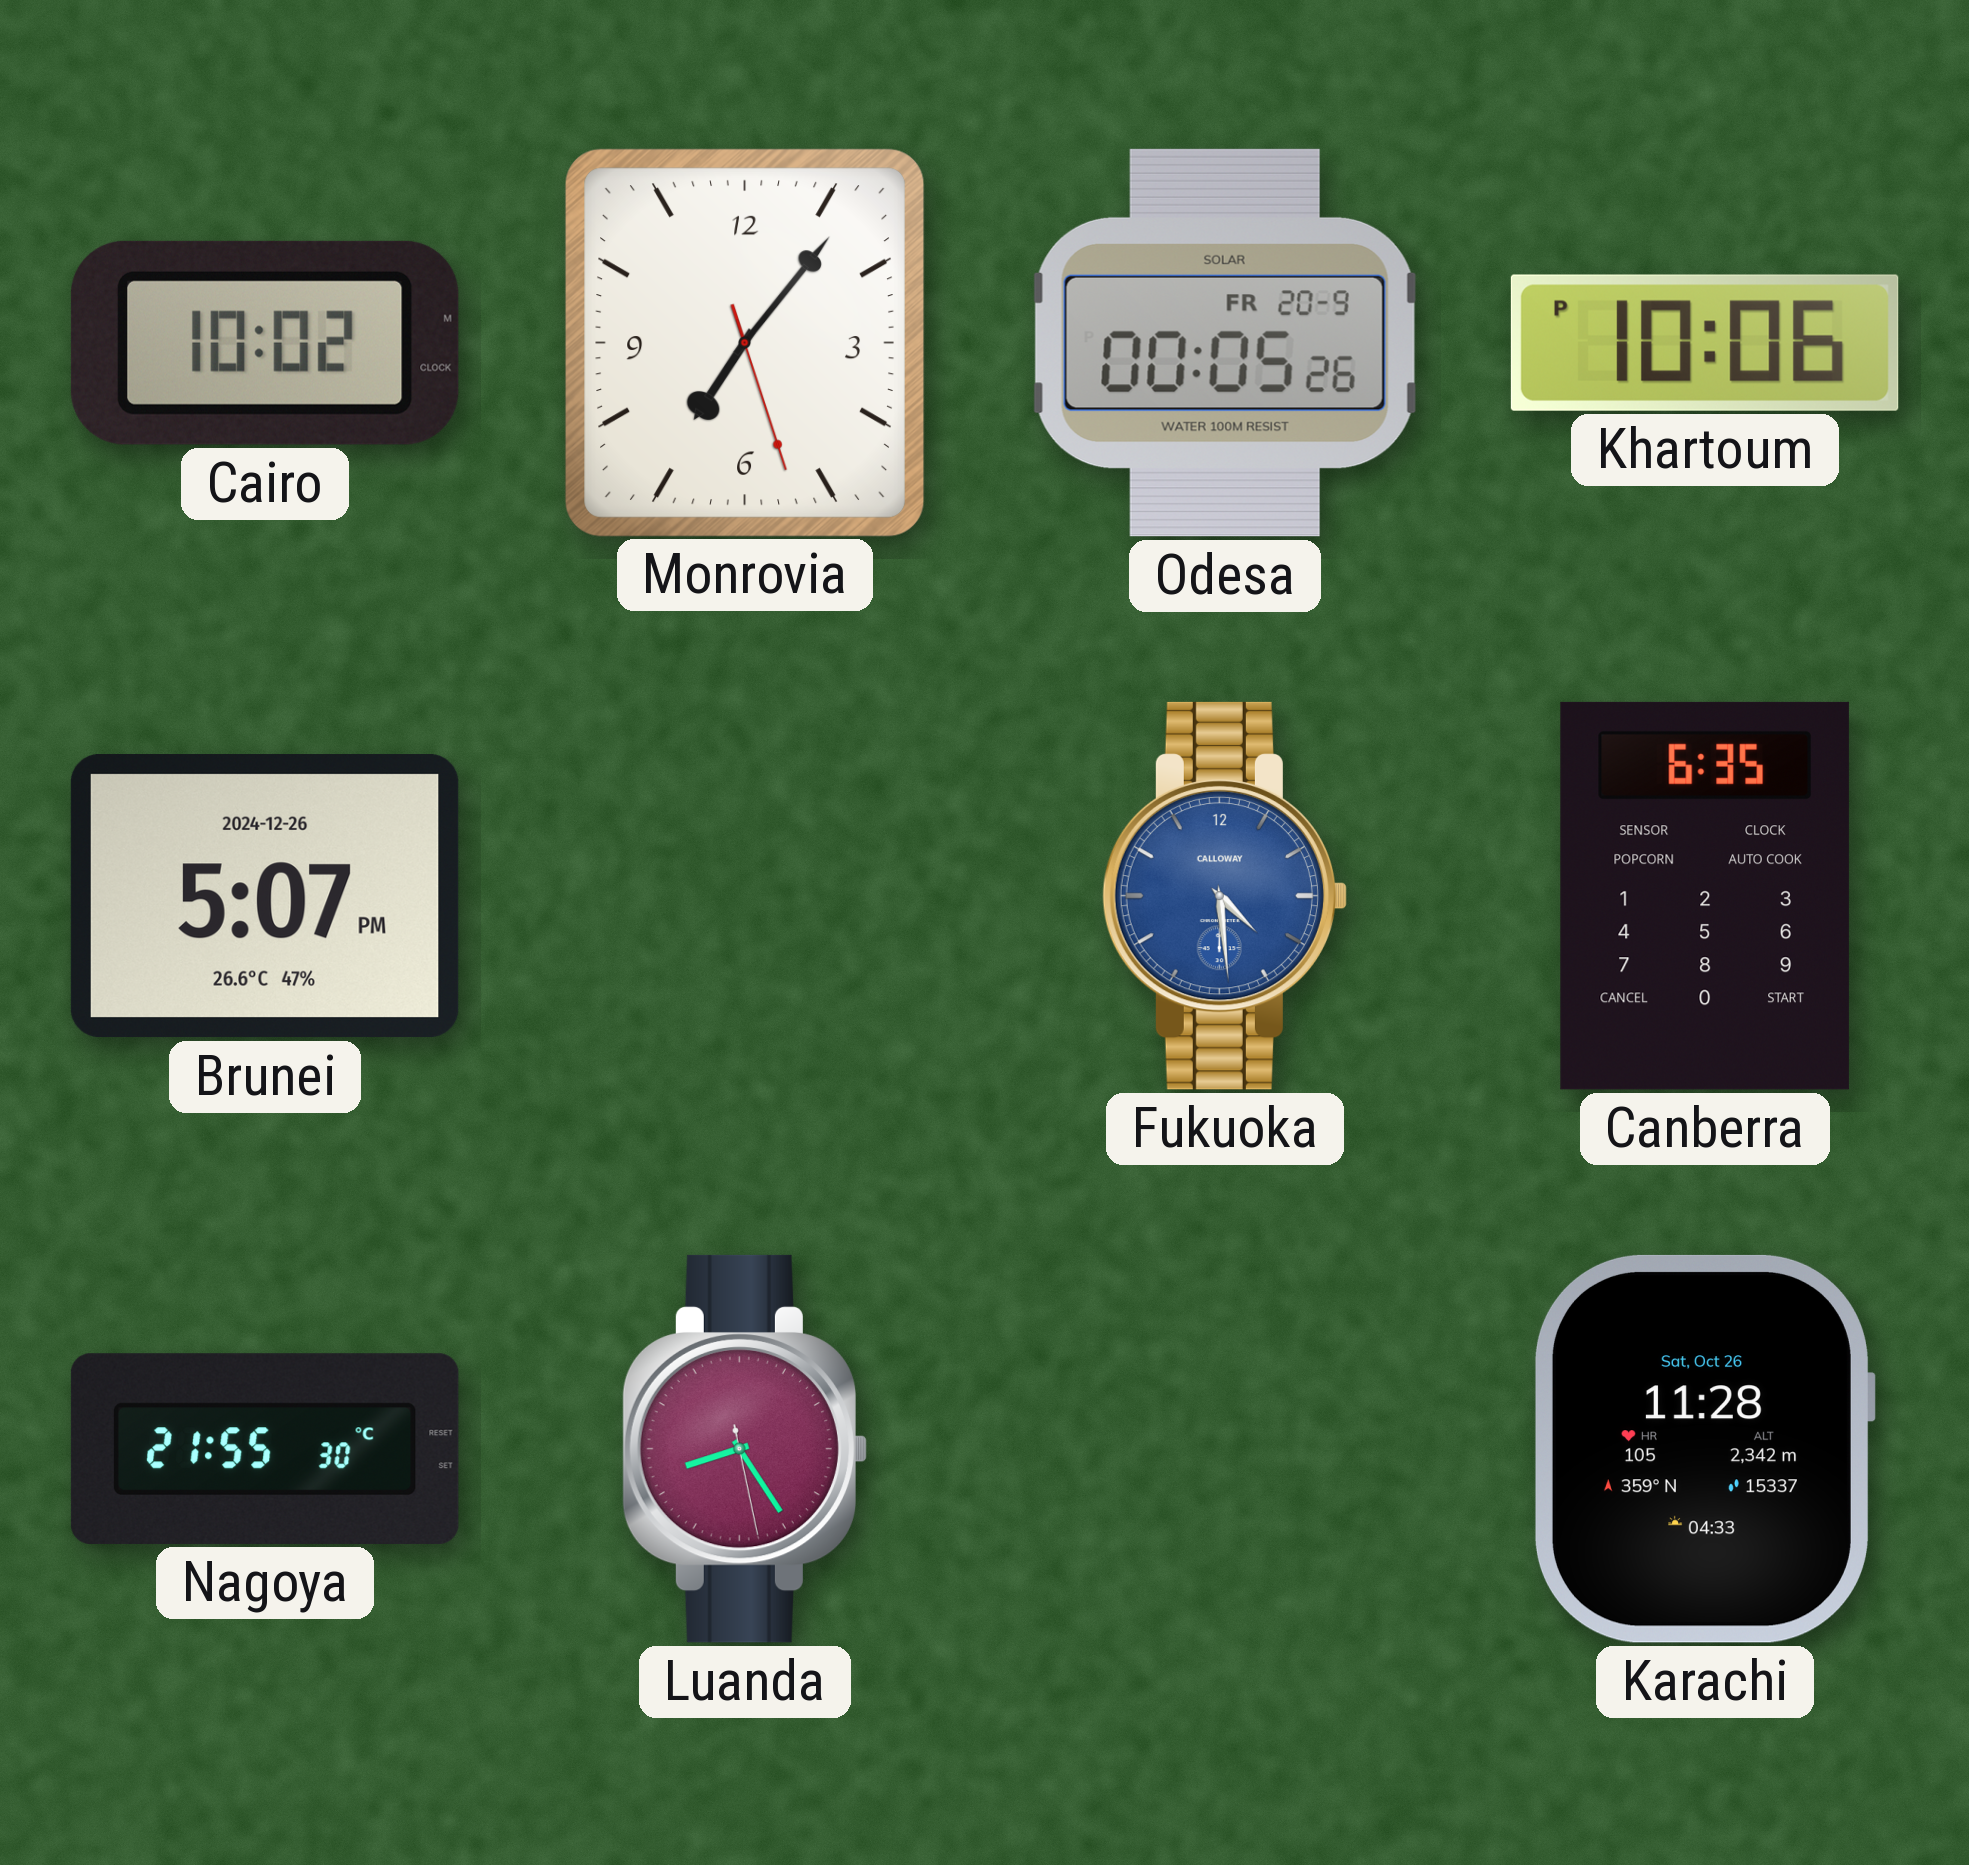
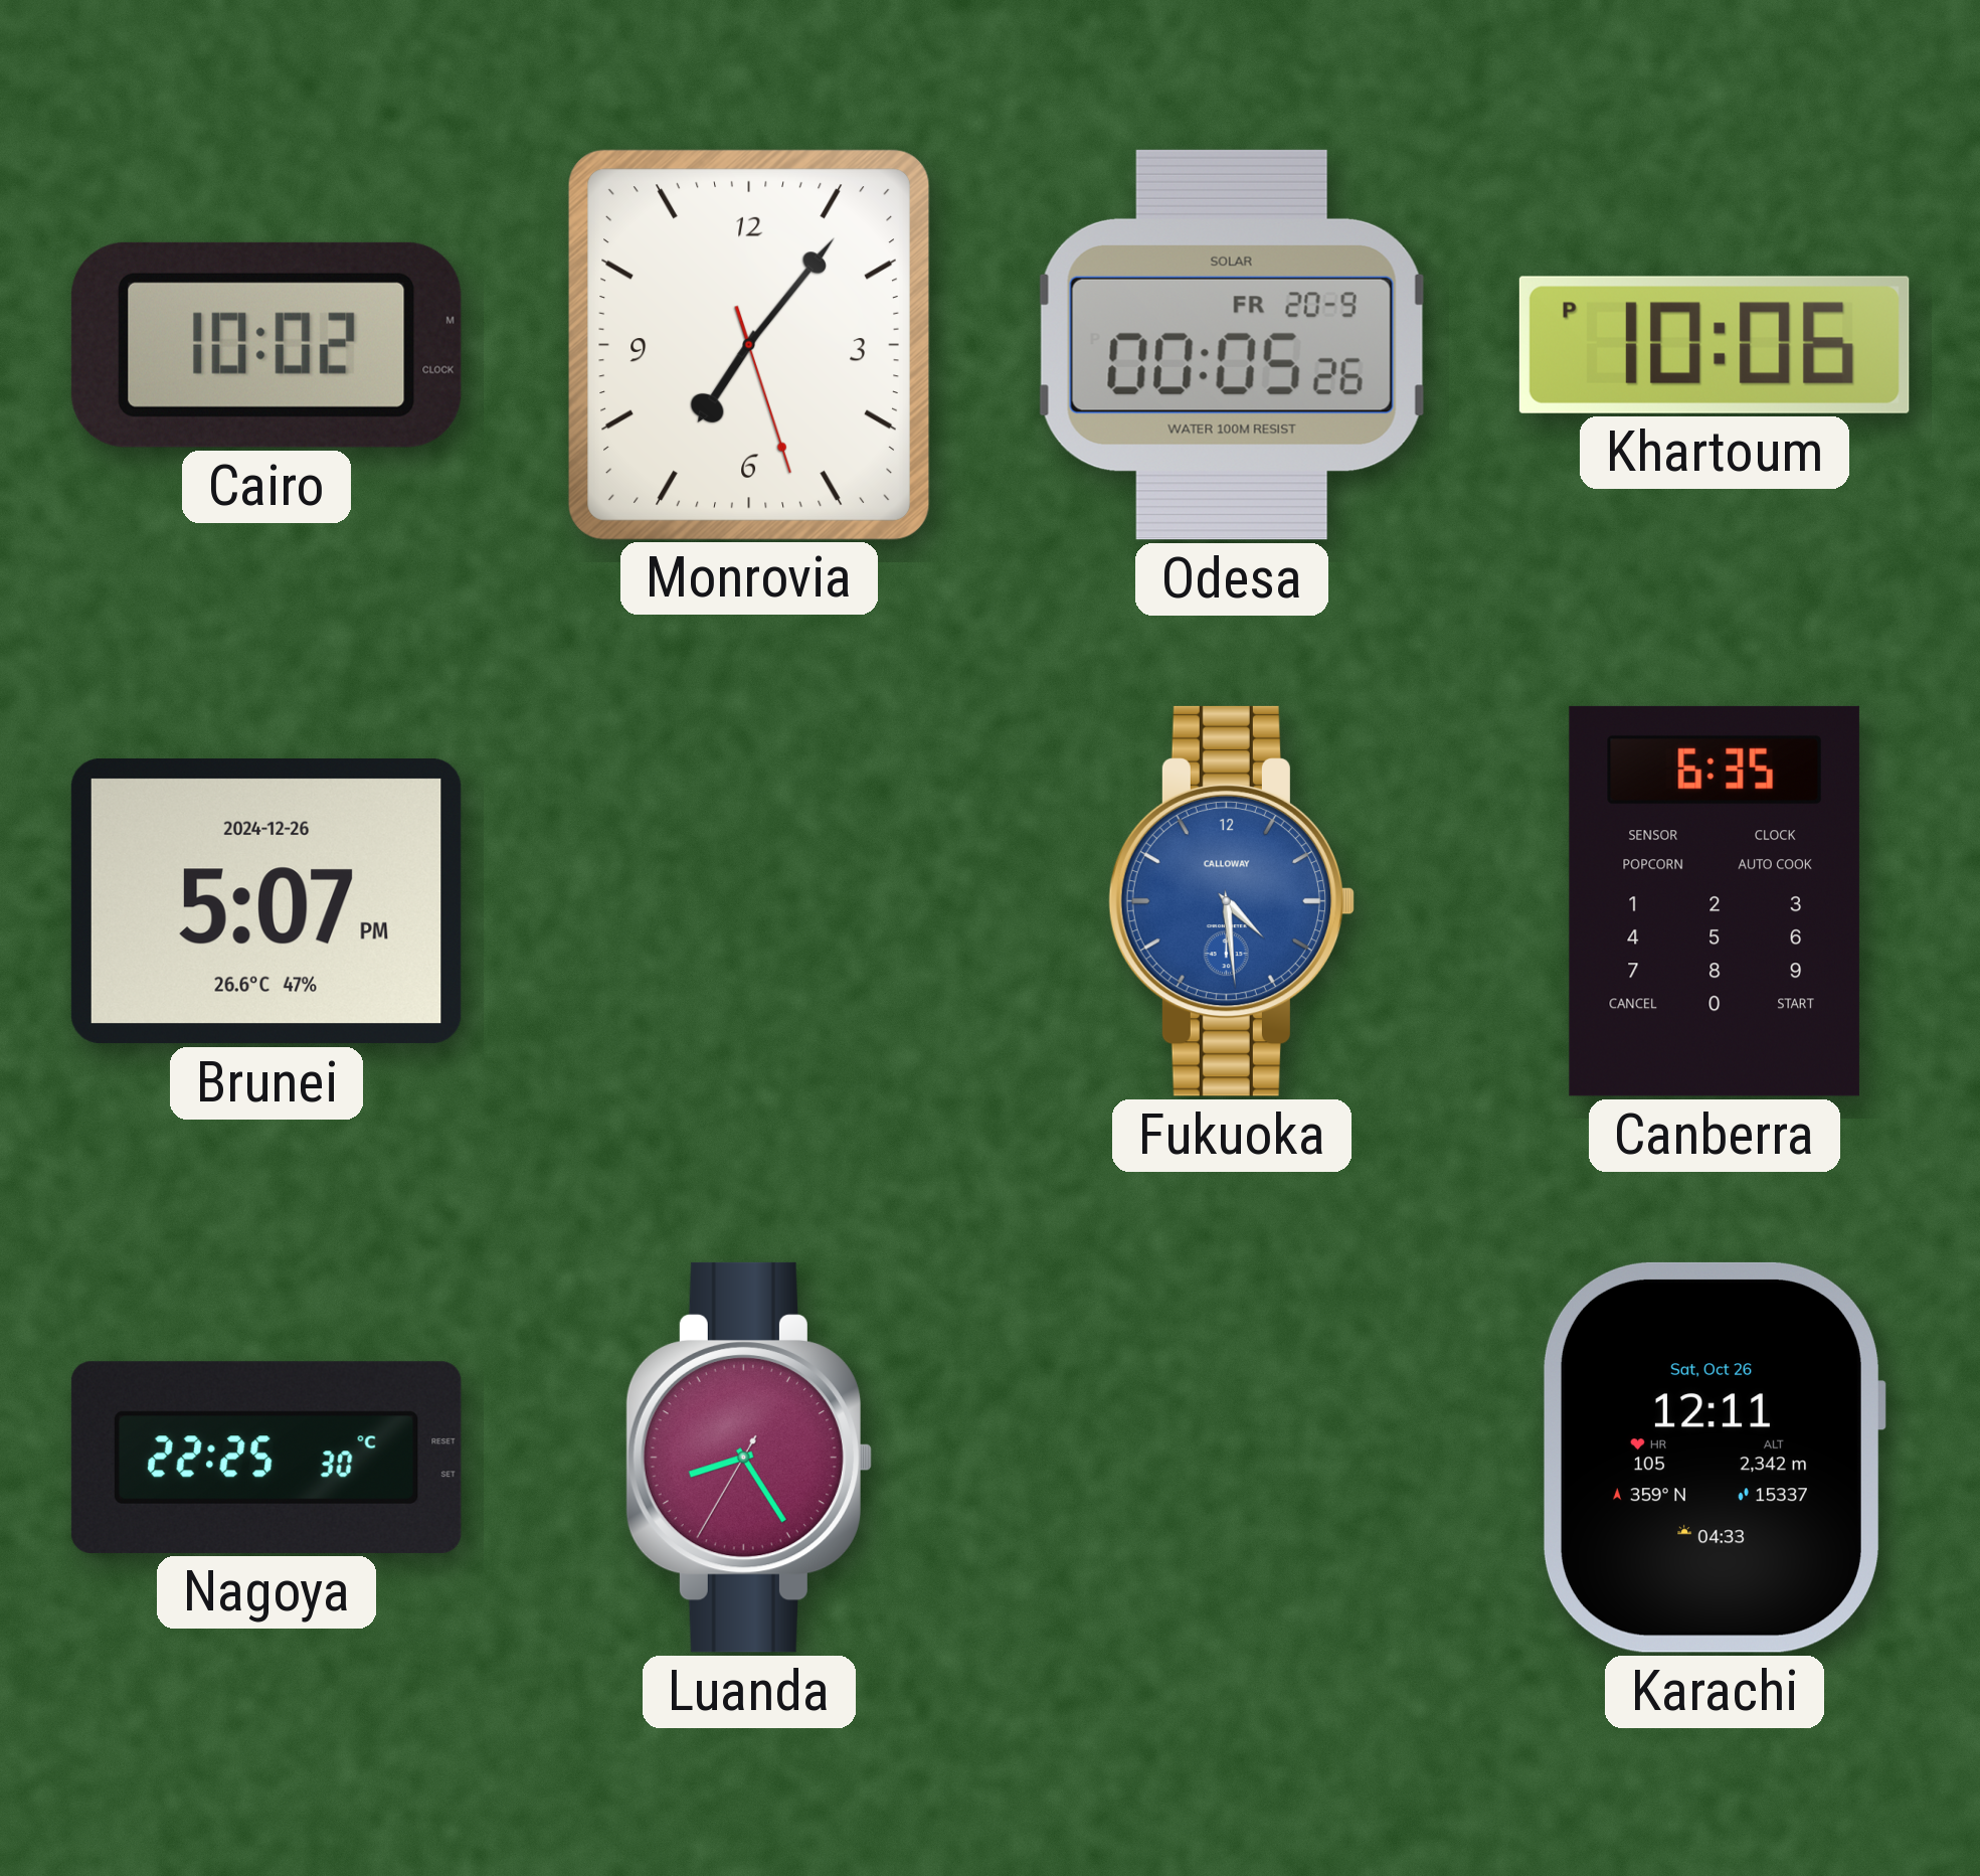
Nagoya: 21:55 -> 22:25
Luanda: 8:24:28 -> 8:24:35
Karachi: 11:28 -> 12:11
